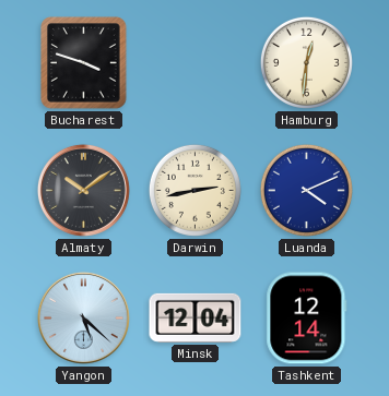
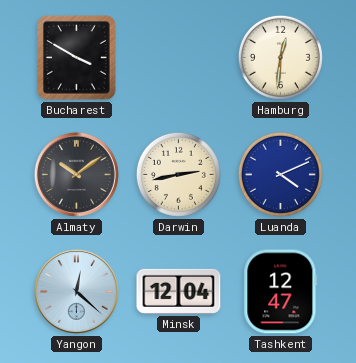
Bucharest: 3:48 -> 3:50
Yangon: 5:22 -> 12:22
Tashkent: 12:14 -> 12:47
